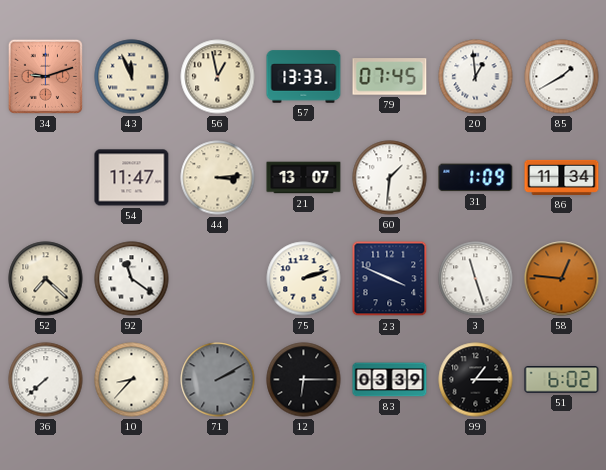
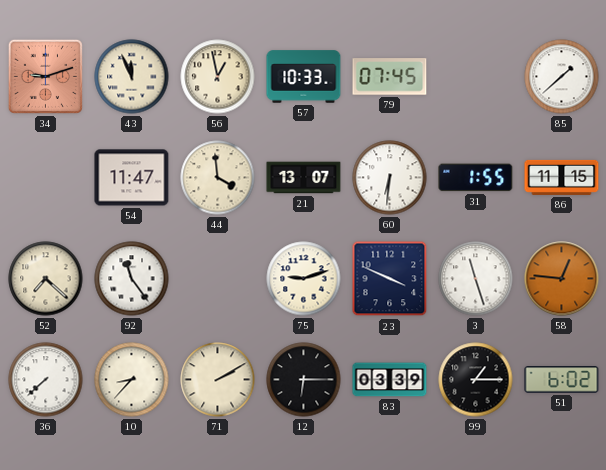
57: 13:33 -> 10:33
20: 12:59 -> none
85: 1:40 -> 1:38
44: 3:14 -> 3:59
60: 1:31 -> 6:31
31: 1:09 -> 1:55
86: 11:34 -> 11:15
92: 11:21 -> 11:24
75: 2:12 -> 9:12
71 dial: grey -> cream
